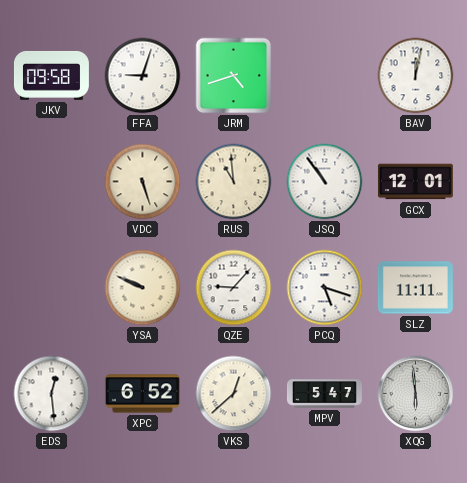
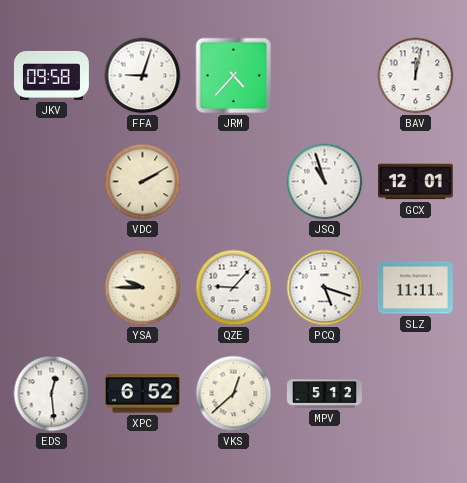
JRM: 4:42 -> 4:37
VDC: 5:27 -> 2:10
RUS: 10:59 -> none
JSQ: 10:54 -> 10:57
YSA: 9:49 -> 9:45
MPV: 5:47 -> 5:12
XQG: 5:59 -> none
